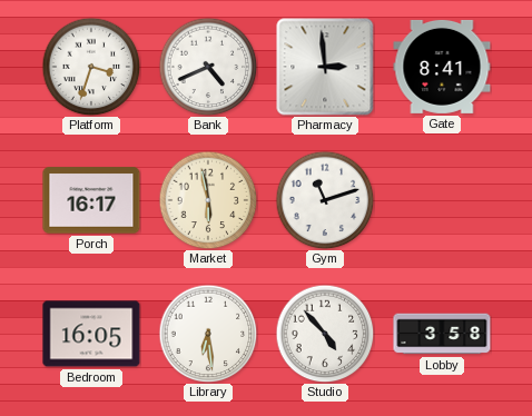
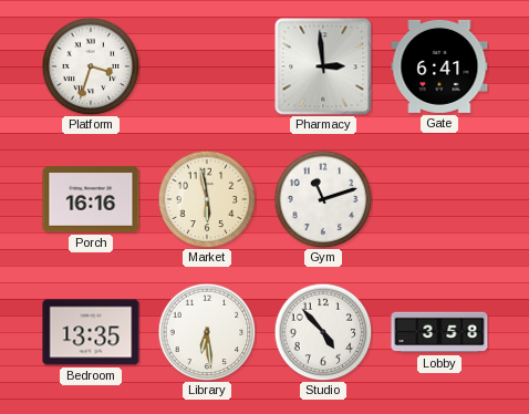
Bank: 4:41 -> none
Gate: 8:41 -> 6:41
Porch: 16:17 -> 16:16
Bedroom: 16:05 -> 13:35
